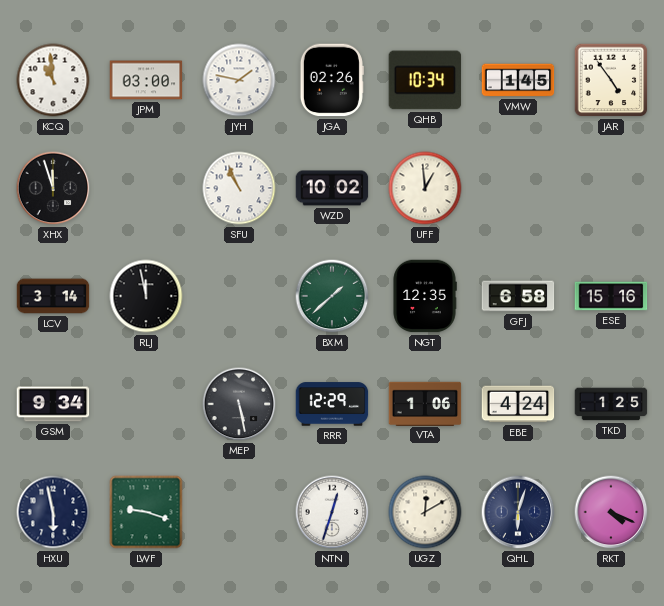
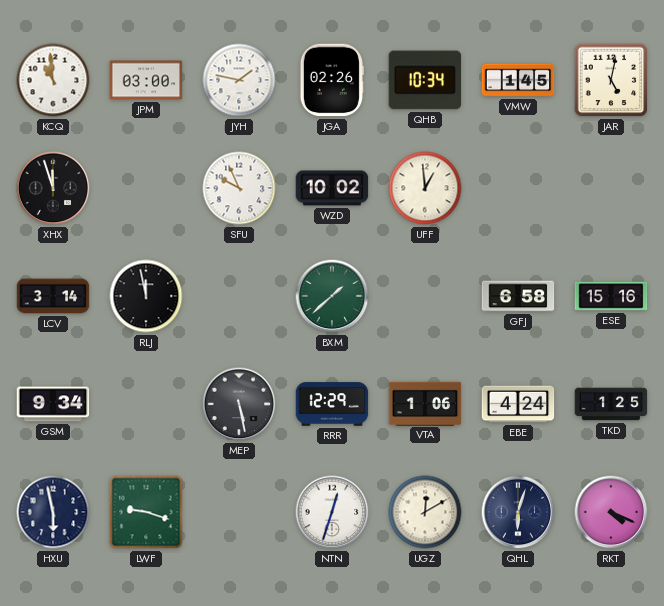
JAR: 4:54 -> 5:02
SFU: 10:56 -> 9:56
NGT: 12:35 -> none
